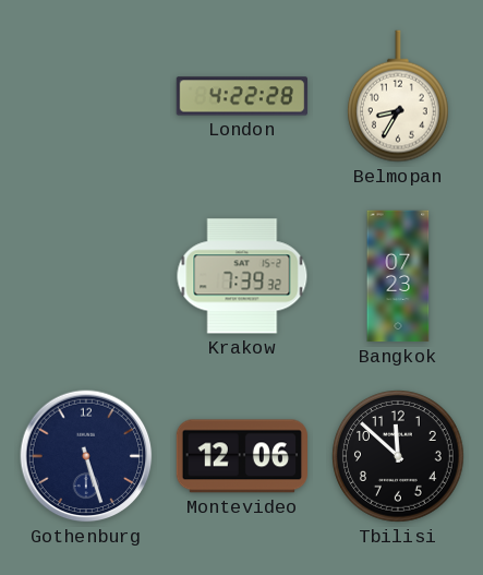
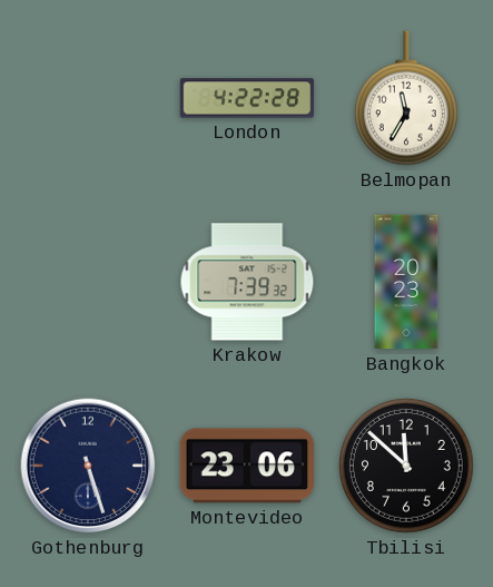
Belmopan: 8:35 -> 11:35
Bangkok: 07:23 -> 20:23
Montevideo: 12:06 -> 23:06
